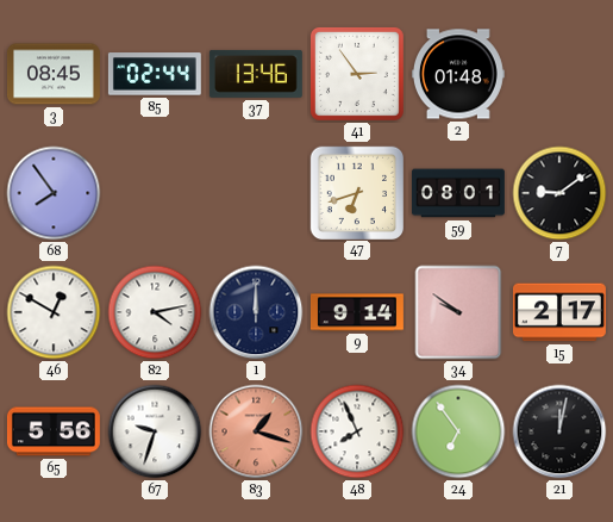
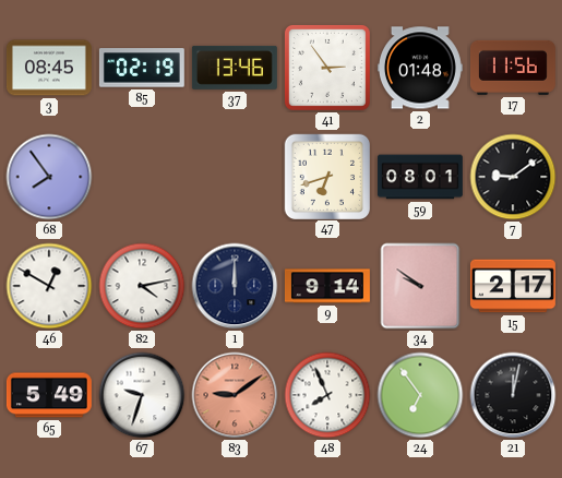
85: 02:44 -> 02:19
17: none -> 11:56
65: 5:56 -> 5:49
83: 1:18 -> 9:09
